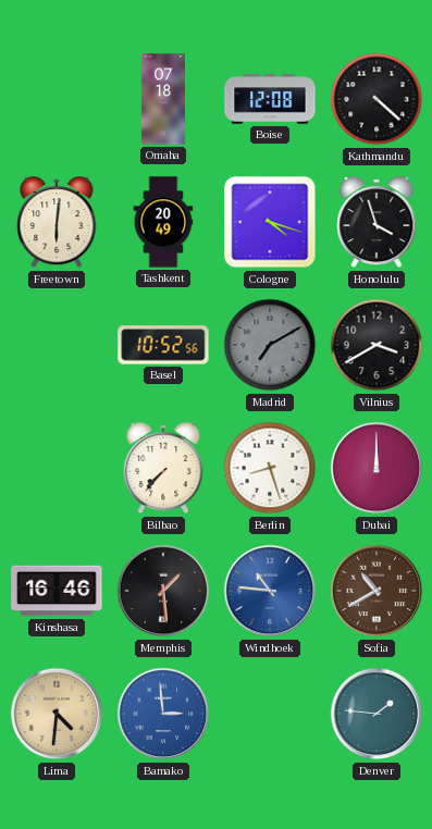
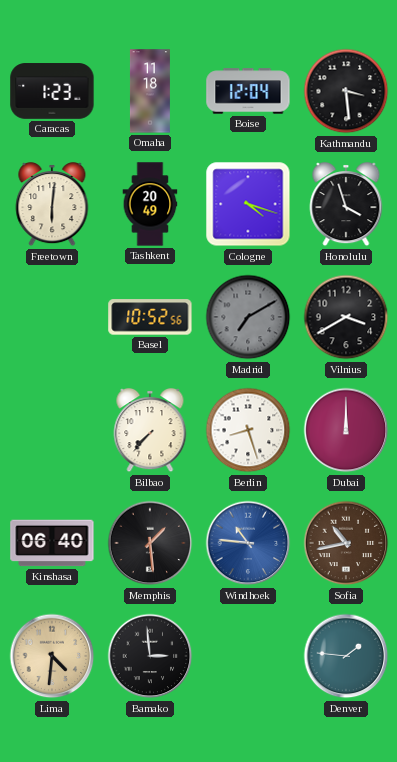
Caracas: none -> 1:23
Omaha: 07:18 -> 11:18
Boise: 12:08 -> 12:04
Kathmandu: 4:22 -> 3:29
Kinshasa: 16:46 -> 06:40
Sofia: 10:40 -> 10:43
Bamako dial: blue -> black
